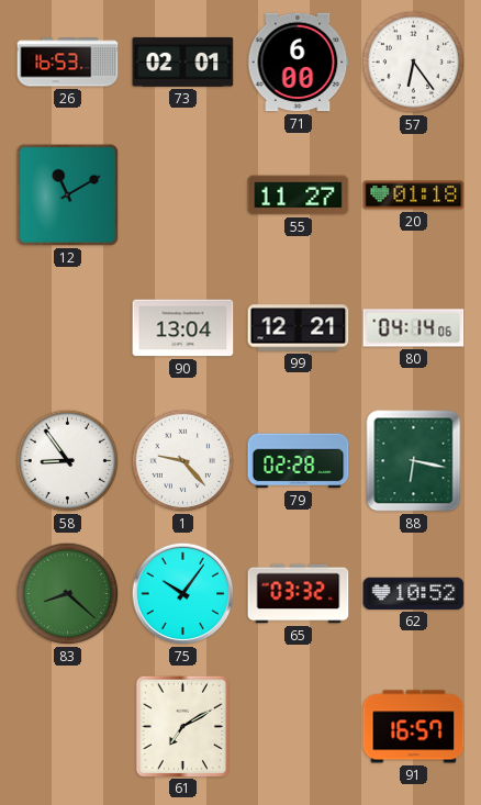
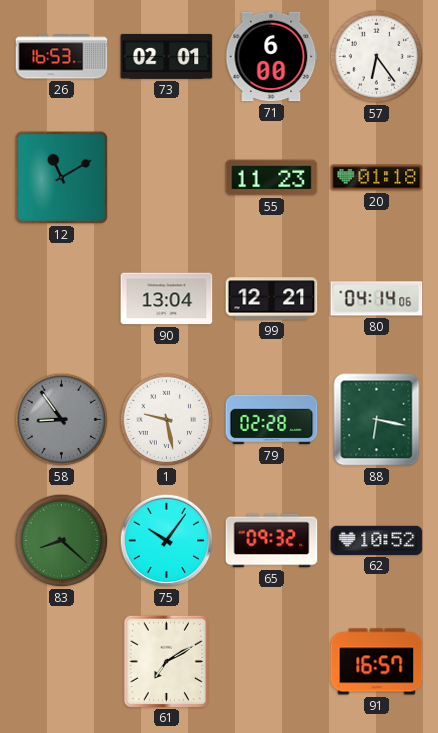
55: 11:27 -> 11:23
58 dial: white -> grey
1: 9:23 -> 9:28
65: 03:32 -> 09:32
